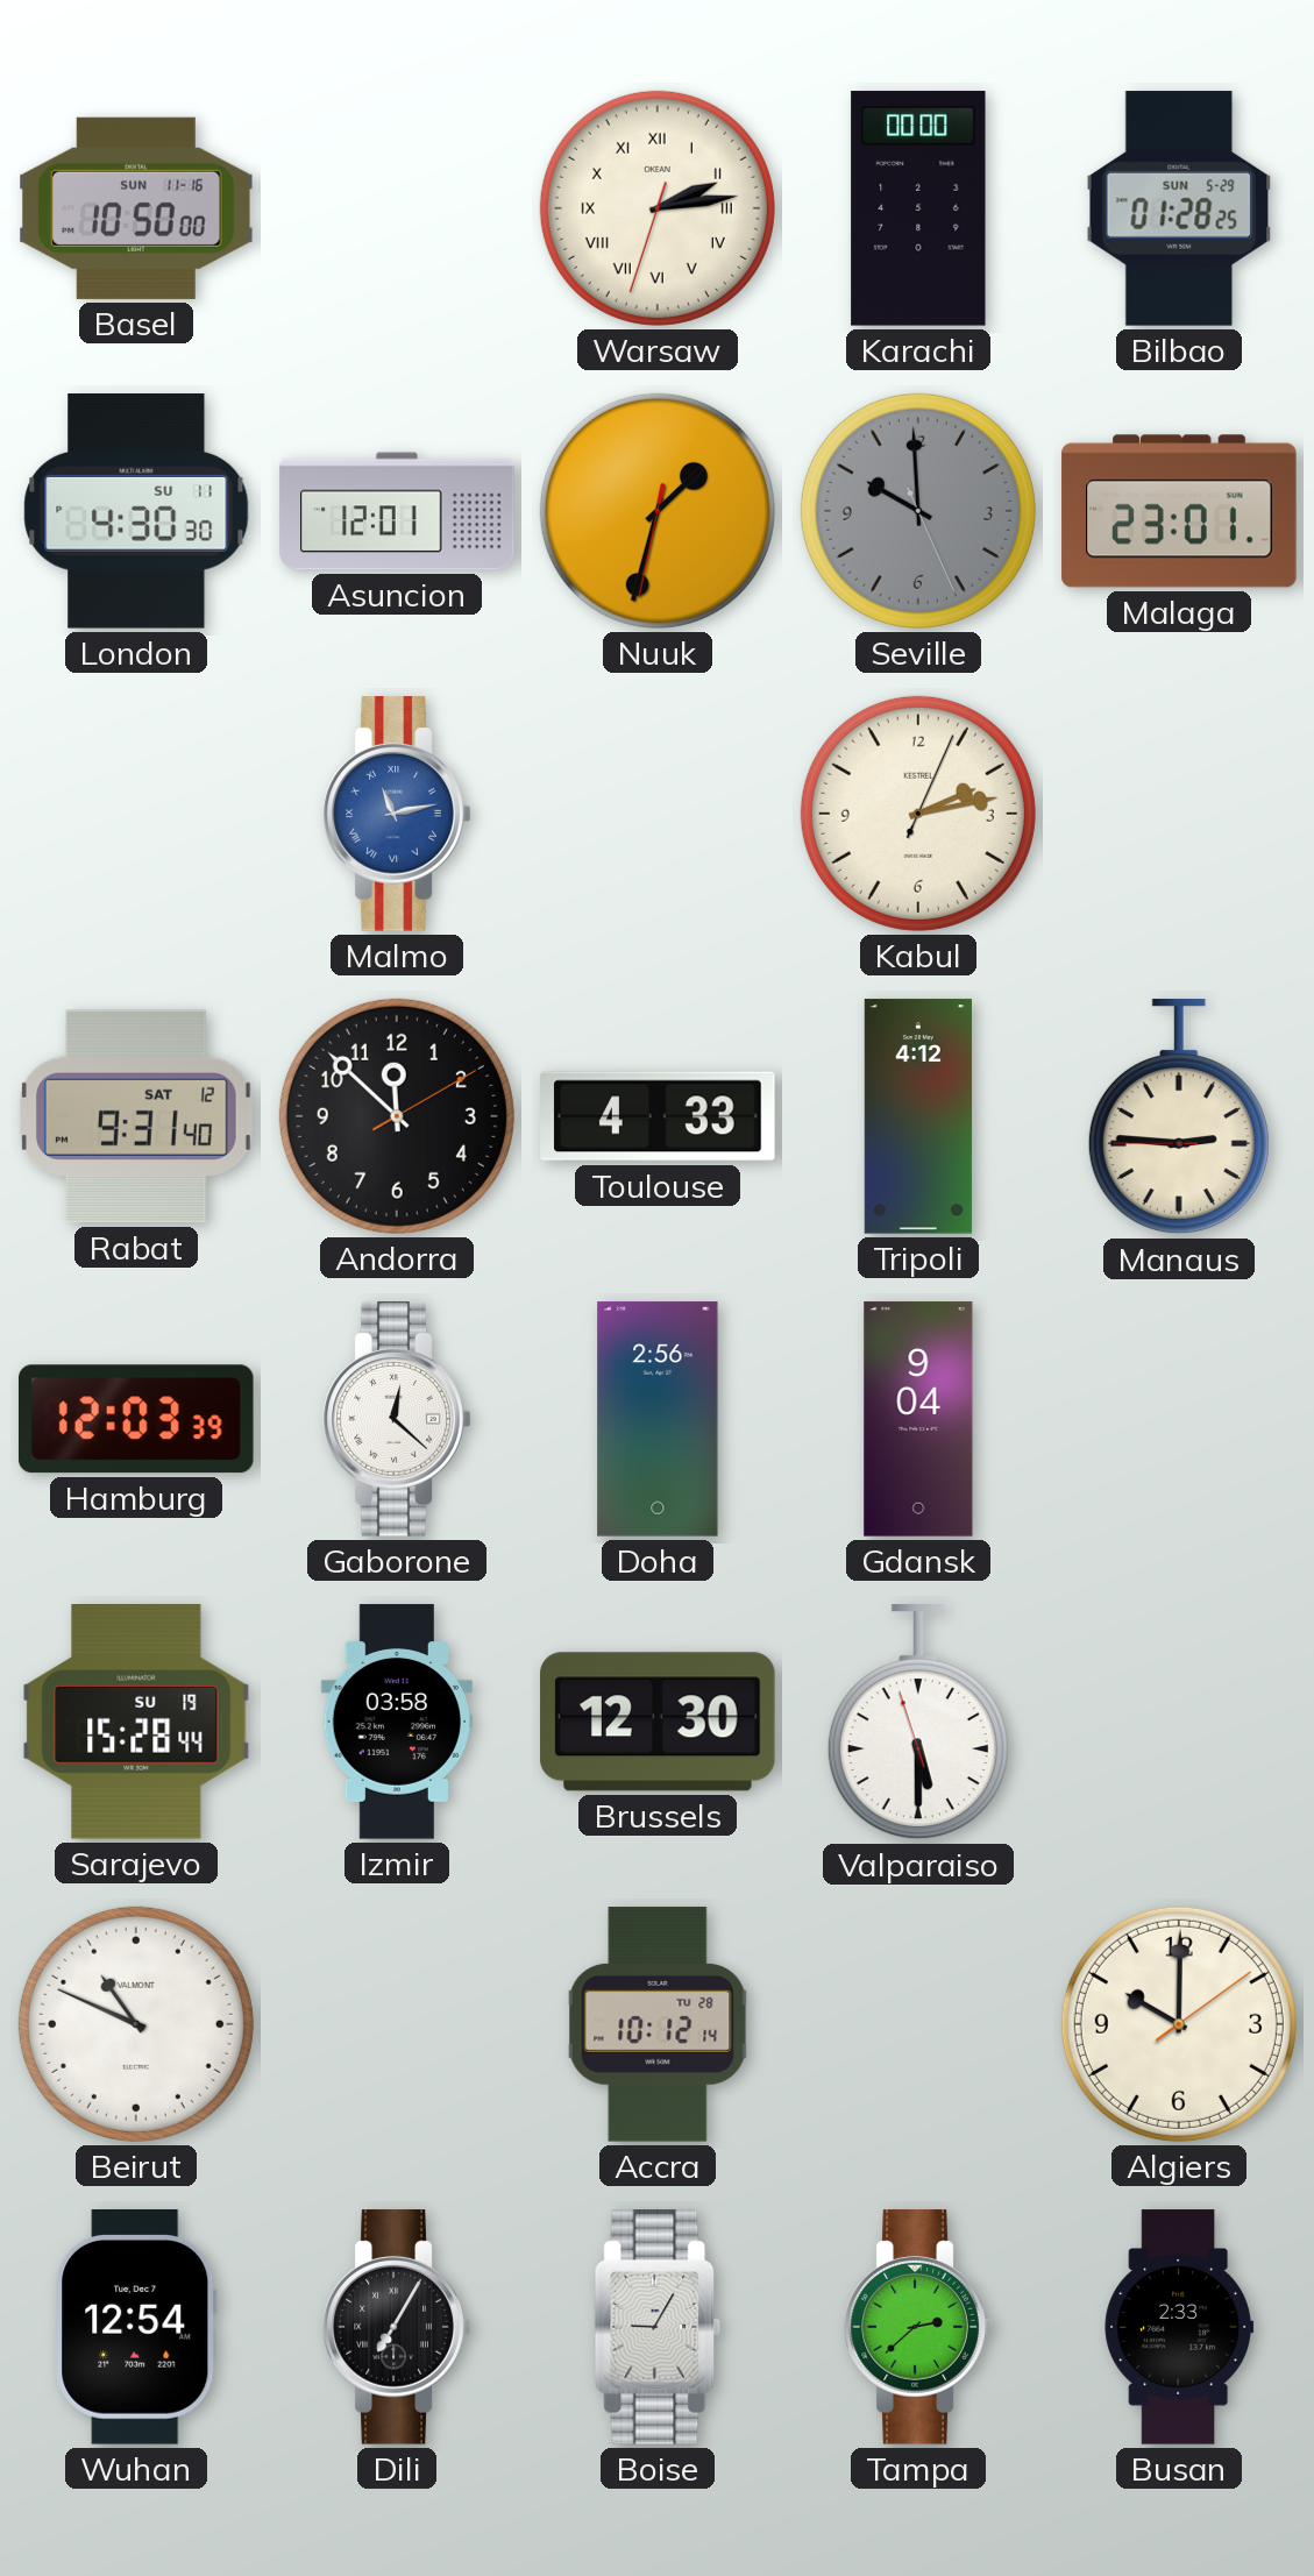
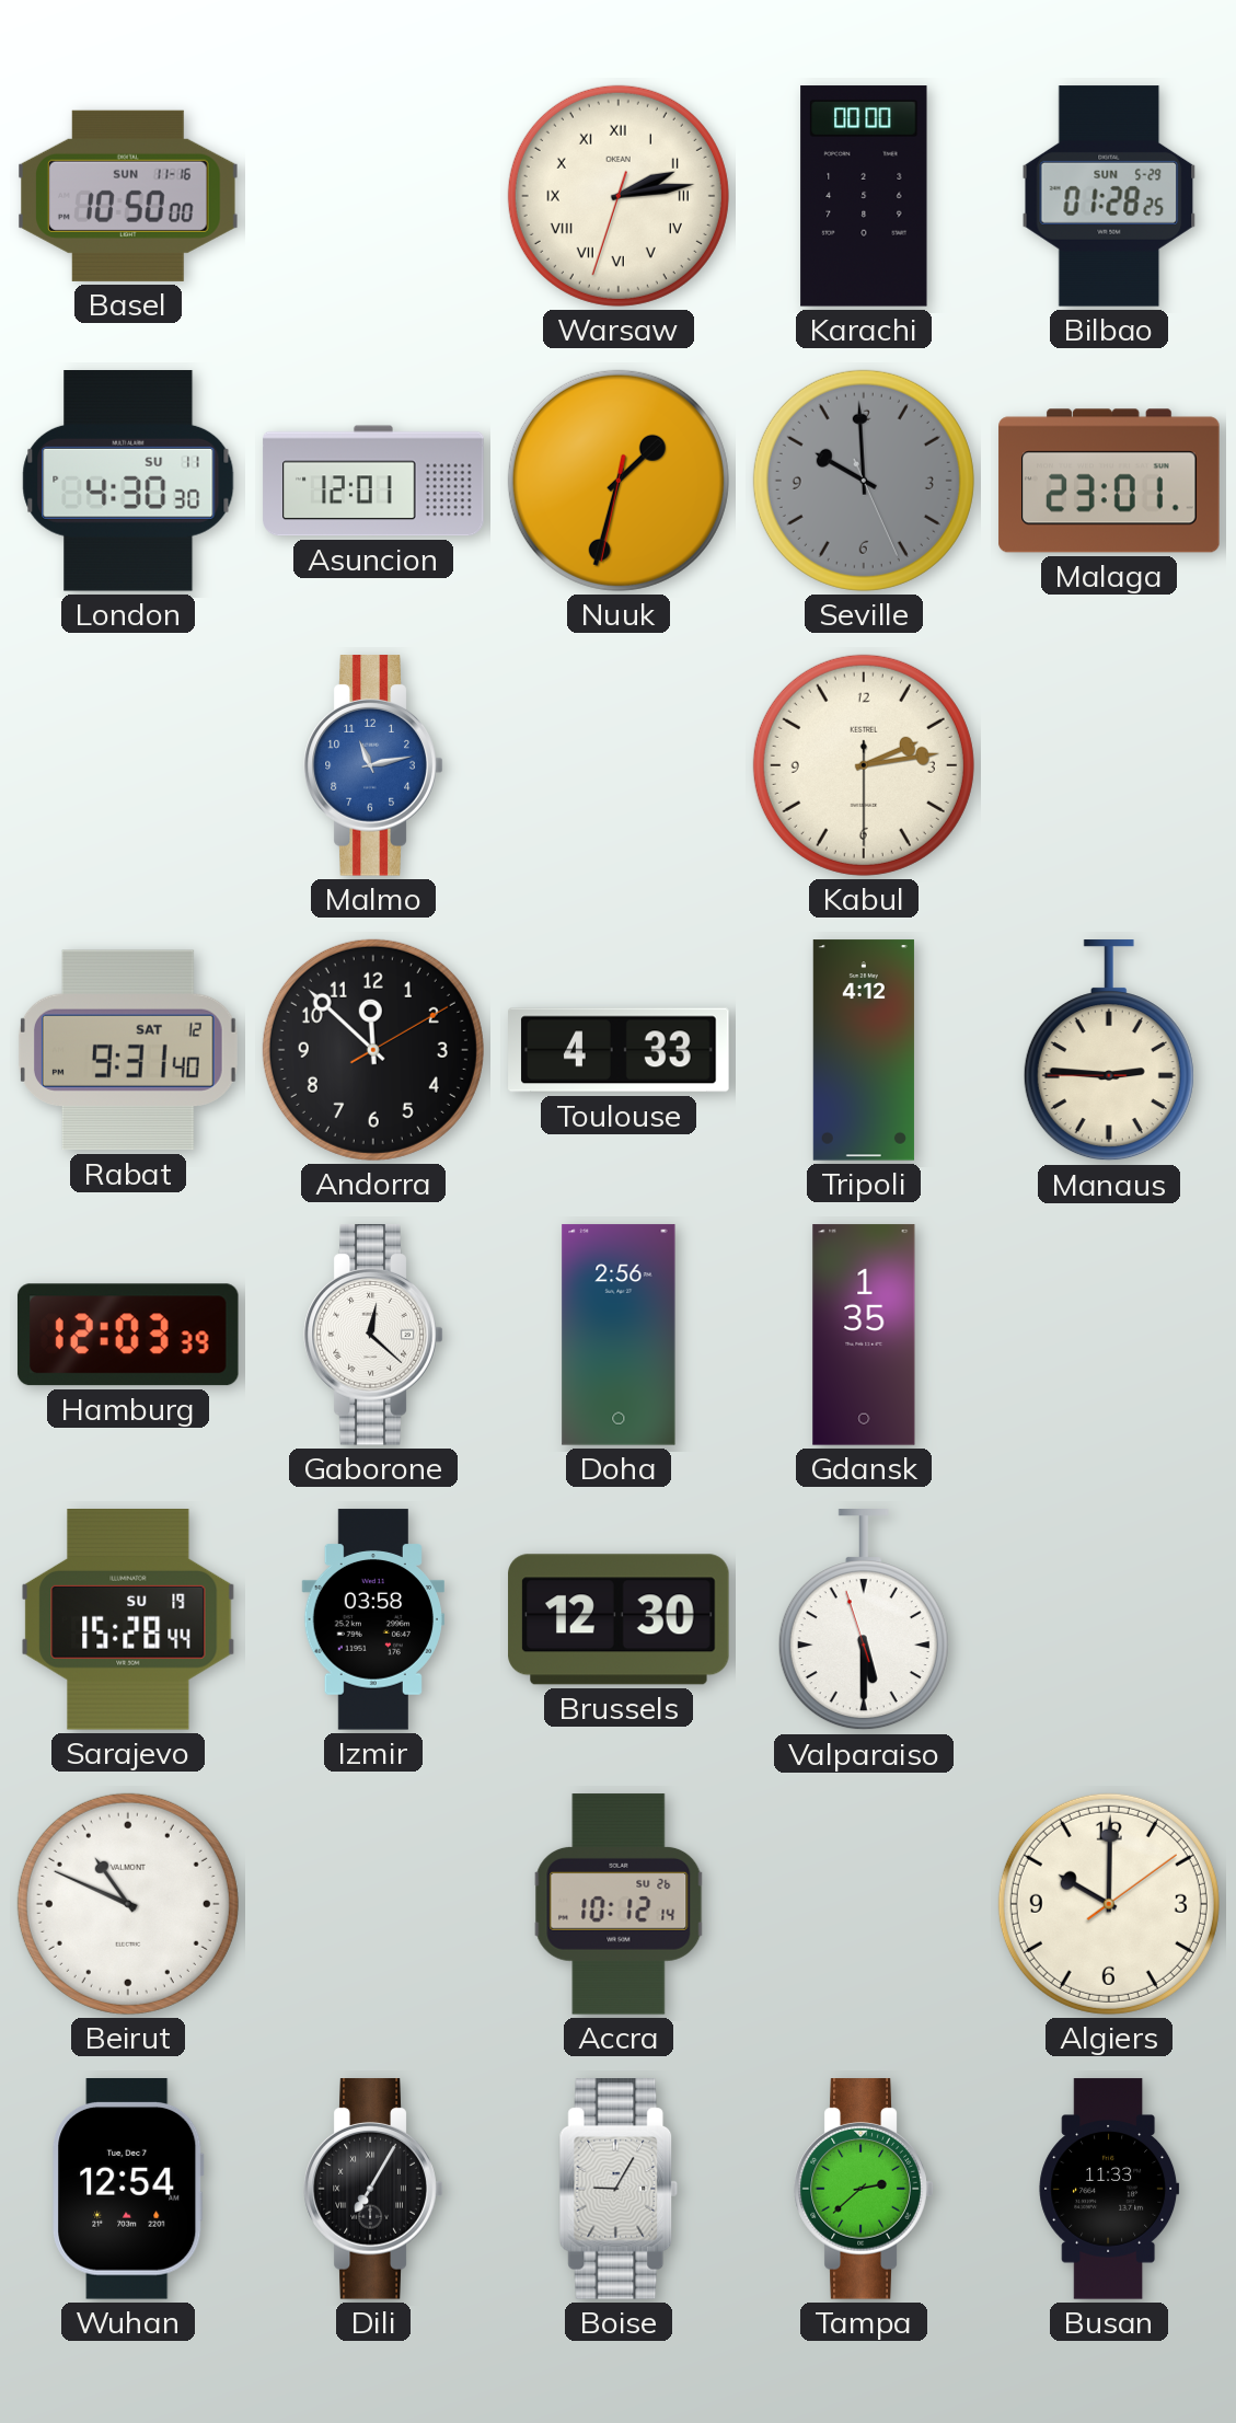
Malmo numerals: Roman -> Arabic
Kabul: 2:13:04 -> 2:13:30
Gdansk: 9:04 -> 1:35
Accra date: TU 28 -> SU 26
Busan: 2:33 -> 11:33
